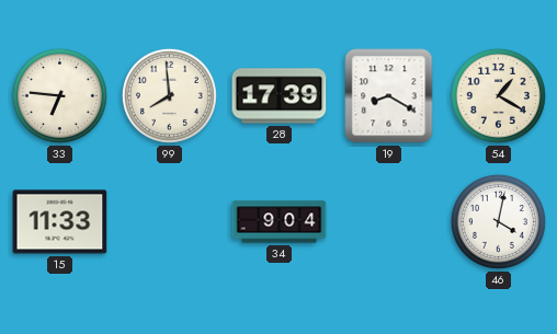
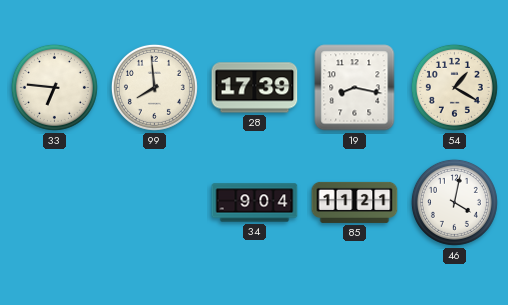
19: 8:20 -> 8:17
15: 11:33 -> none
85: none -> 11:21
